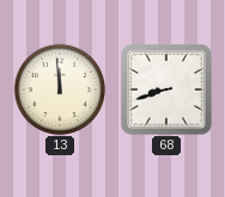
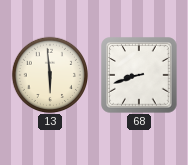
13: 11:59 -> 5:59
